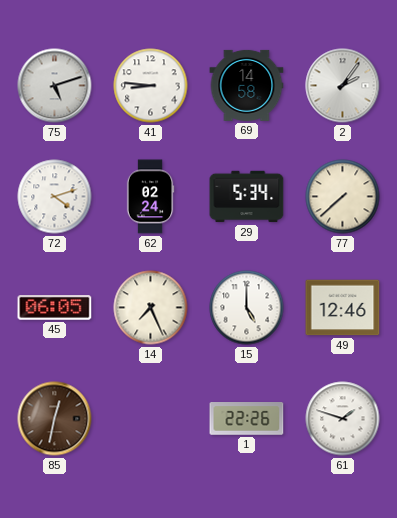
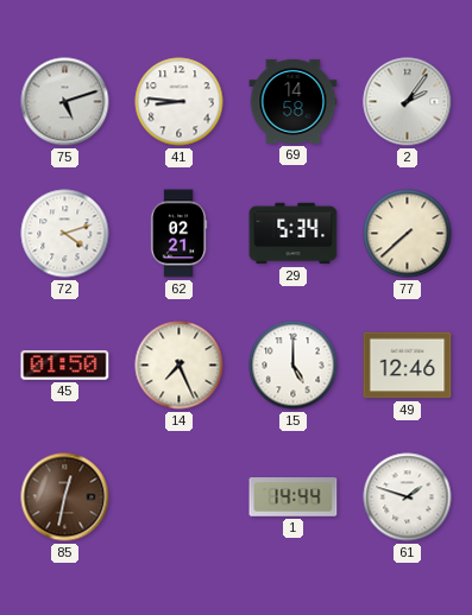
62: 02:24 -> 02:21
45: 06:05 -> 01:50
1: 22:26 -> 14:44
